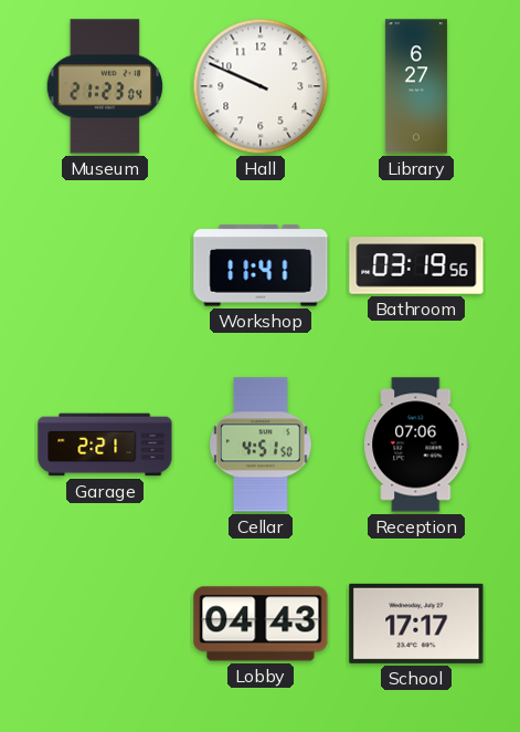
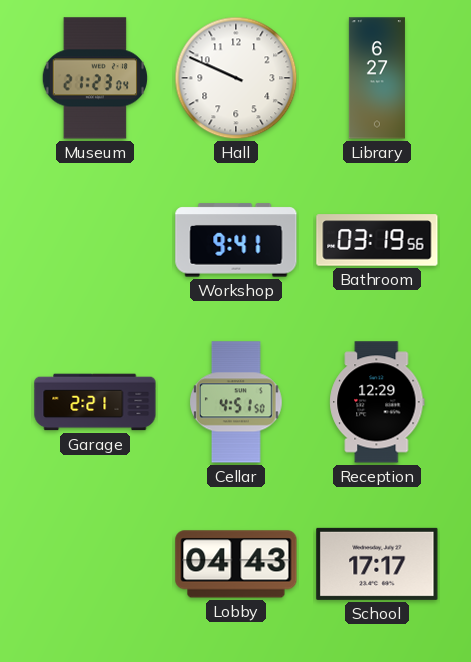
Workshop: 11:41 -> 9:41
Reception: 07:06 -> 12:29
